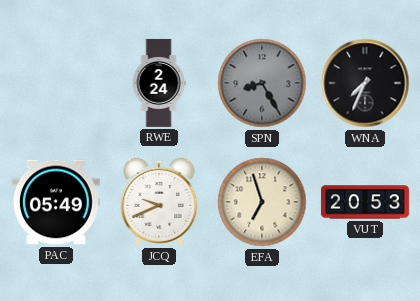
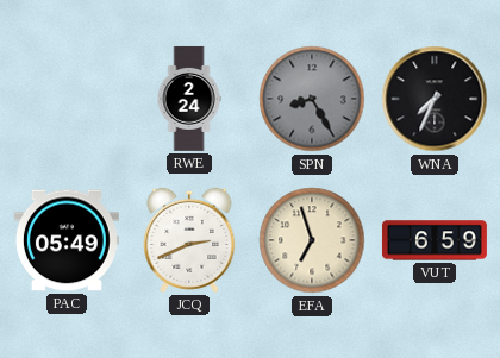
JCQ: 9:41 -> 2:41
VUT: 20:53 -> 6:59
